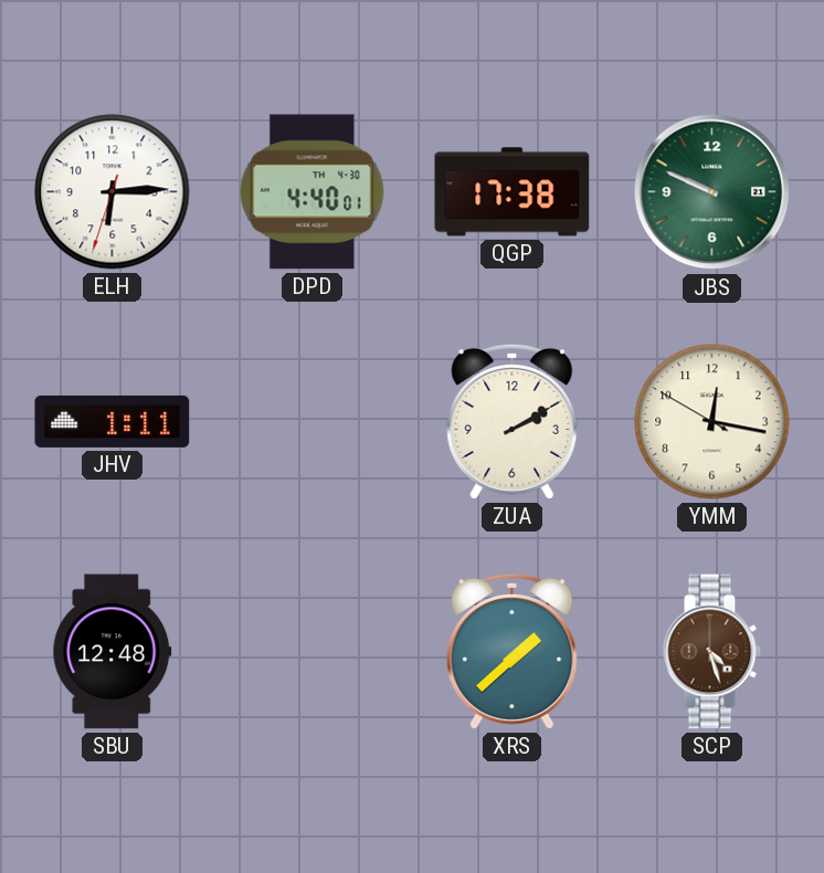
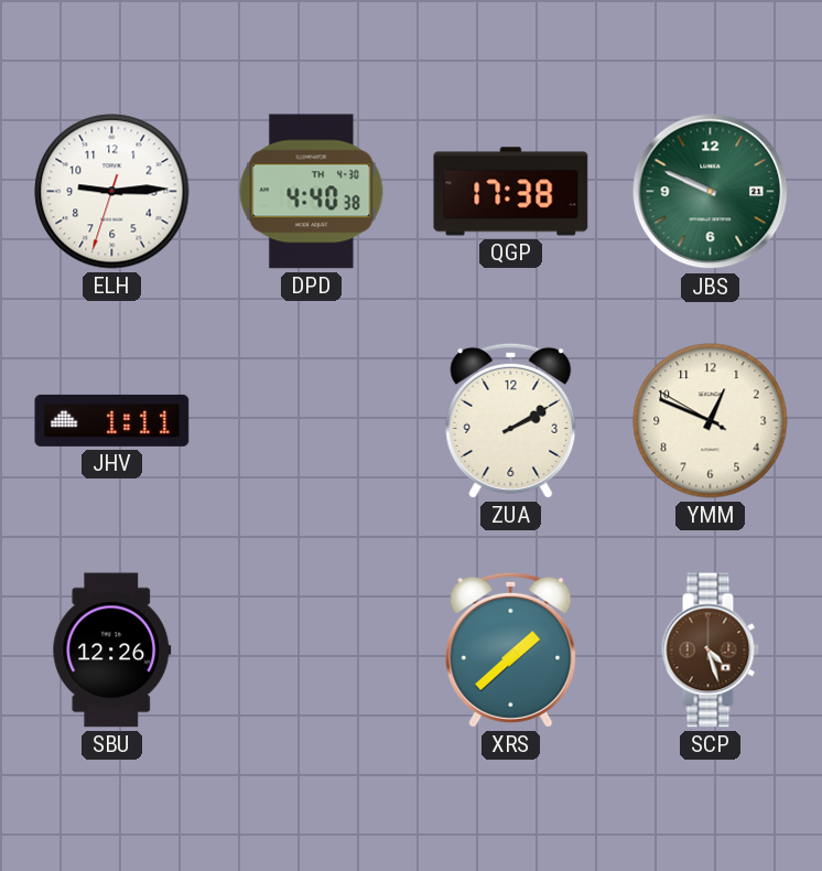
ELH: 6:14 -> 9:14
DPD: 4:40:01 -> 4:40:38
YMM: 12:16 -> 12:48
SBU: 12:48 -> 12:26
